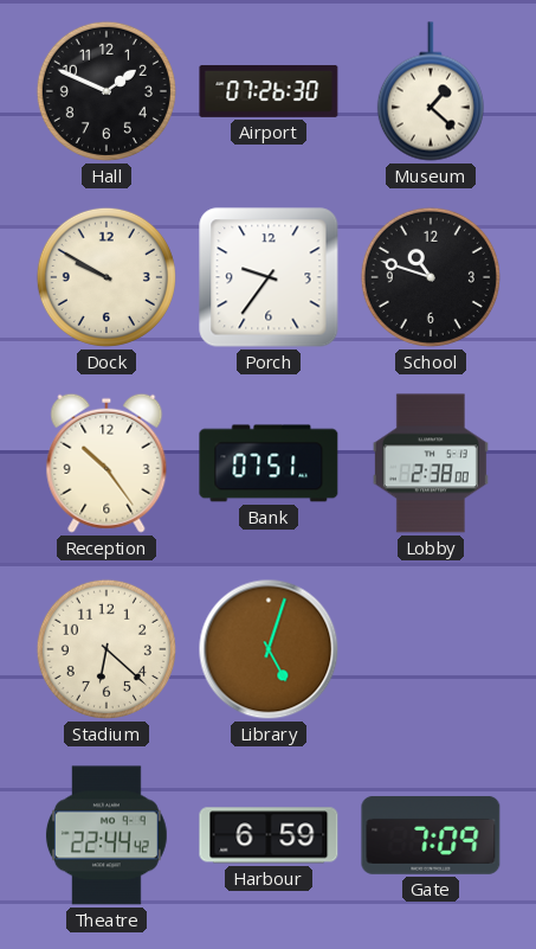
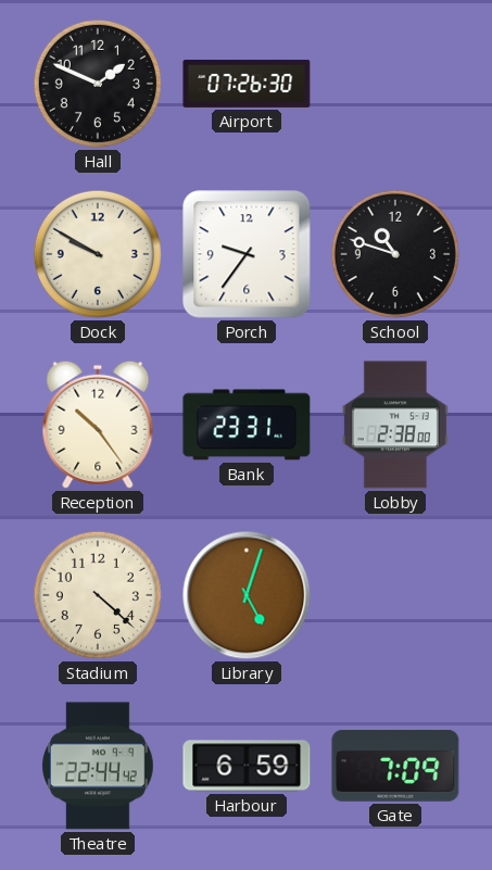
Museum: 1:22 -> none
Bank: 07:51 -> 23:31
Stadium: 6:22 -> 4:22
